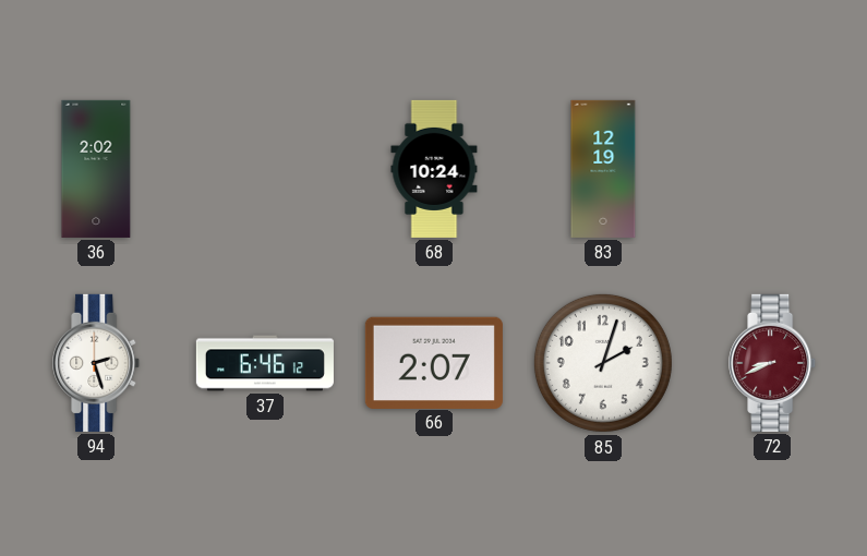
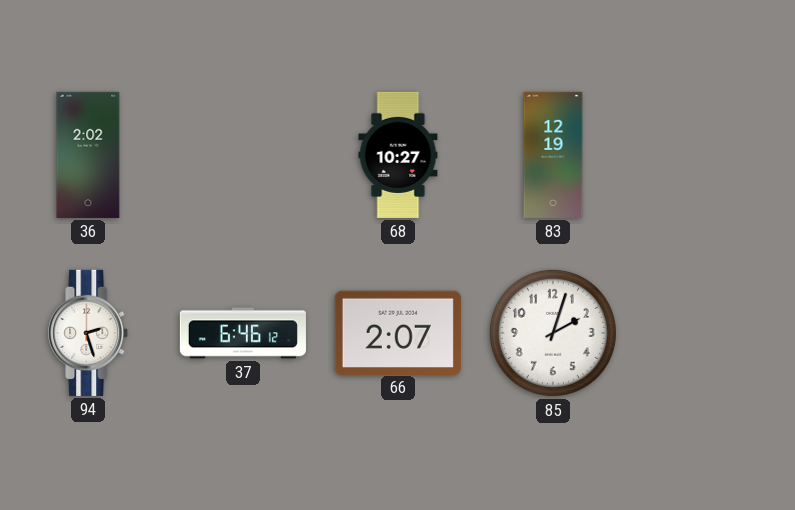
68: 10:24 -> 10:27
72: 8:41 -> none
